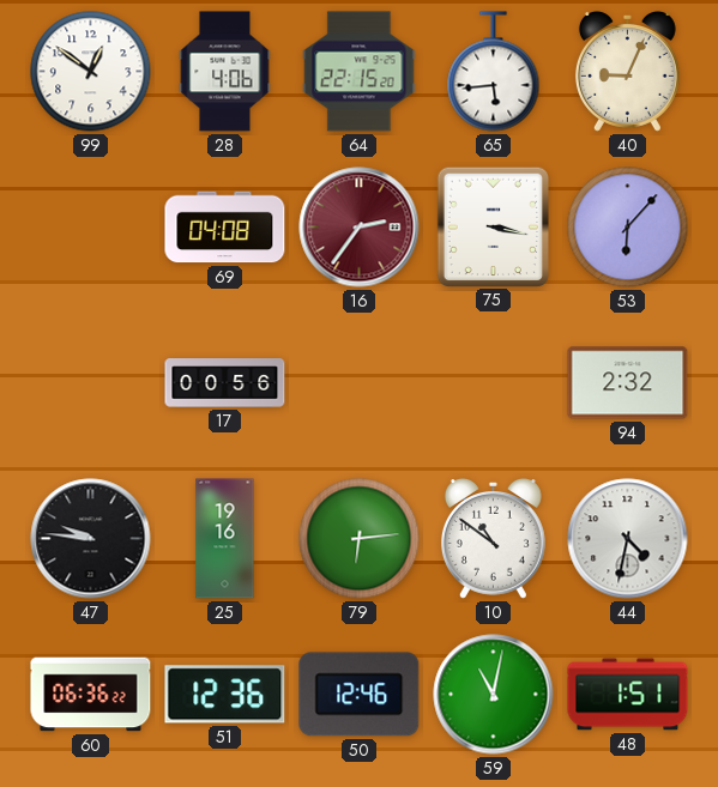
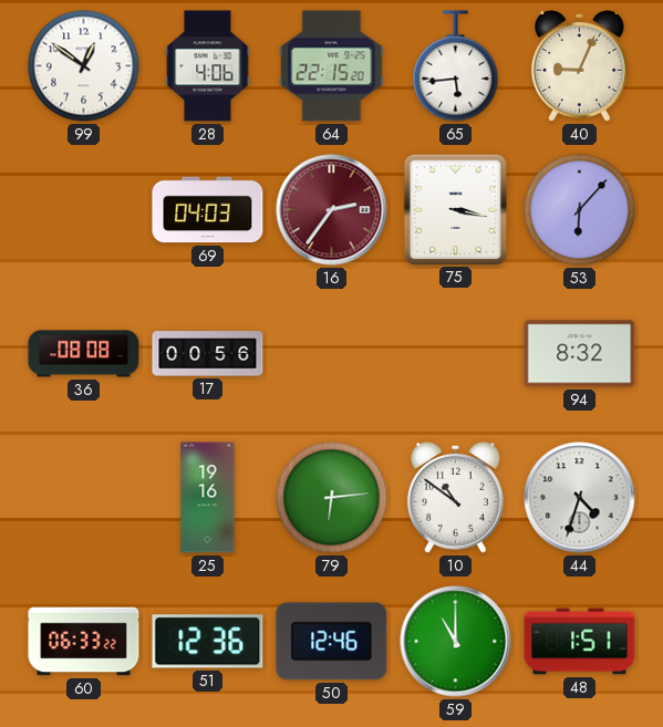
69: 04:08 -> 04:03
36: none -> 08:08
94: 2:32 -> 8:32
47: 9:46 -> none
44: 4:32 -> 4:33
60: 06:36 -> 06:33
59: 11:02 -> 11:00
